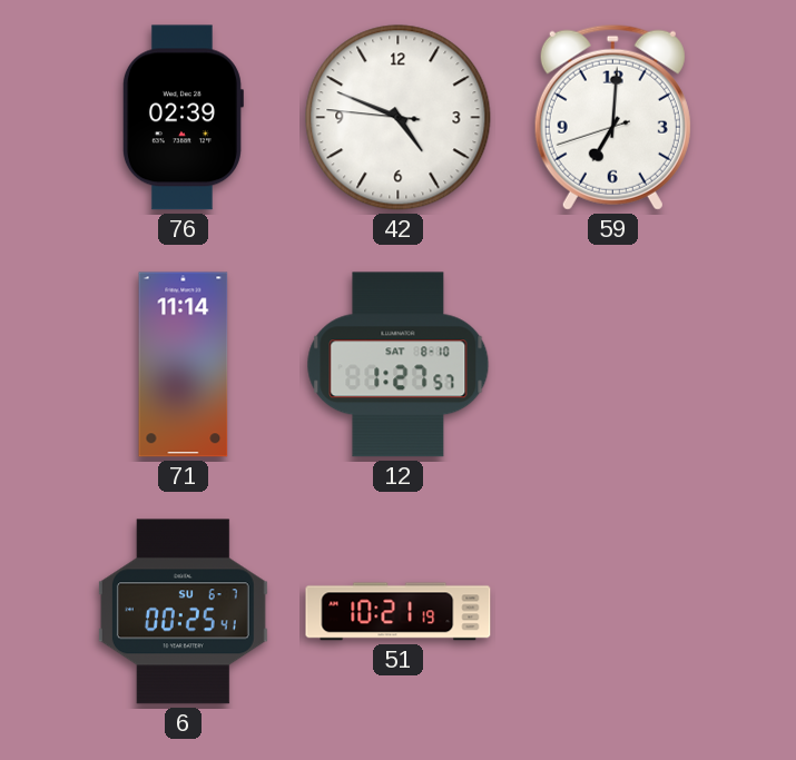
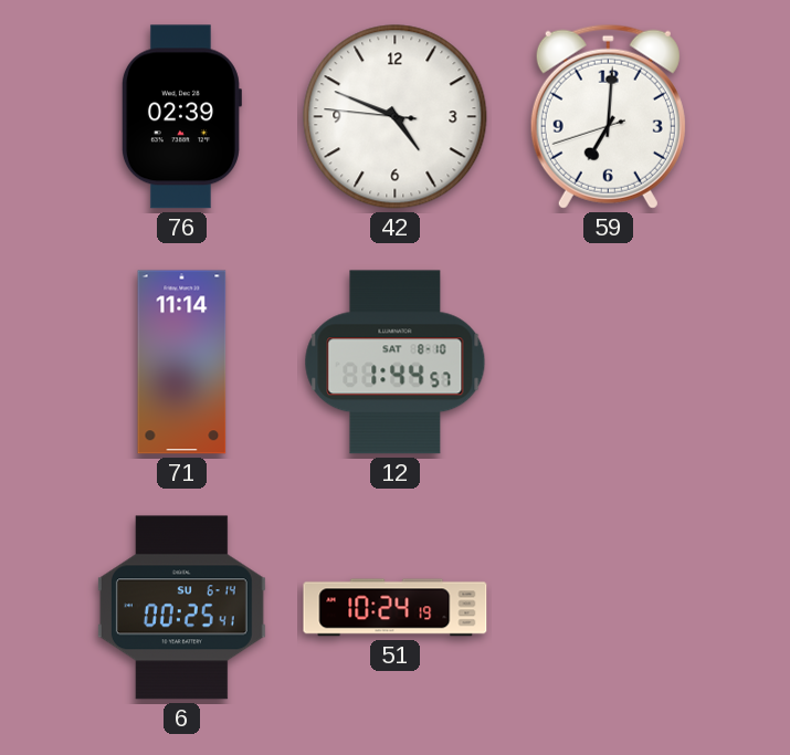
12: 1:27 -> 1:44
6 date: SU 6-7 -> SU 6-14
51: 10:21 -> 10:24
